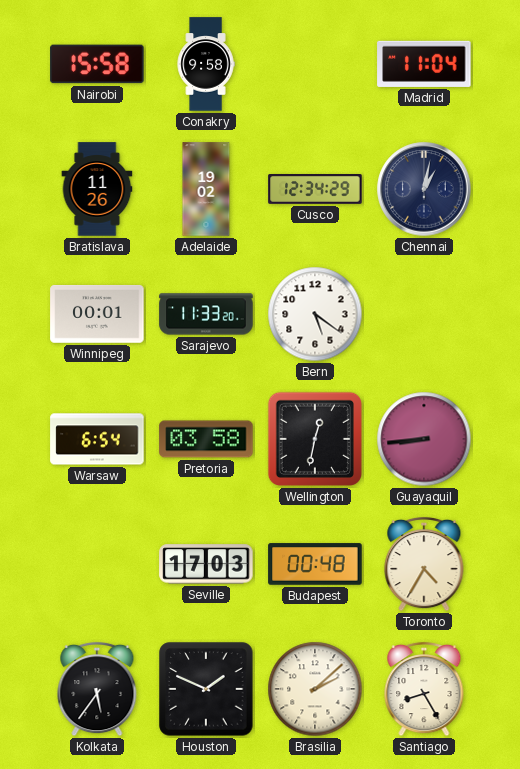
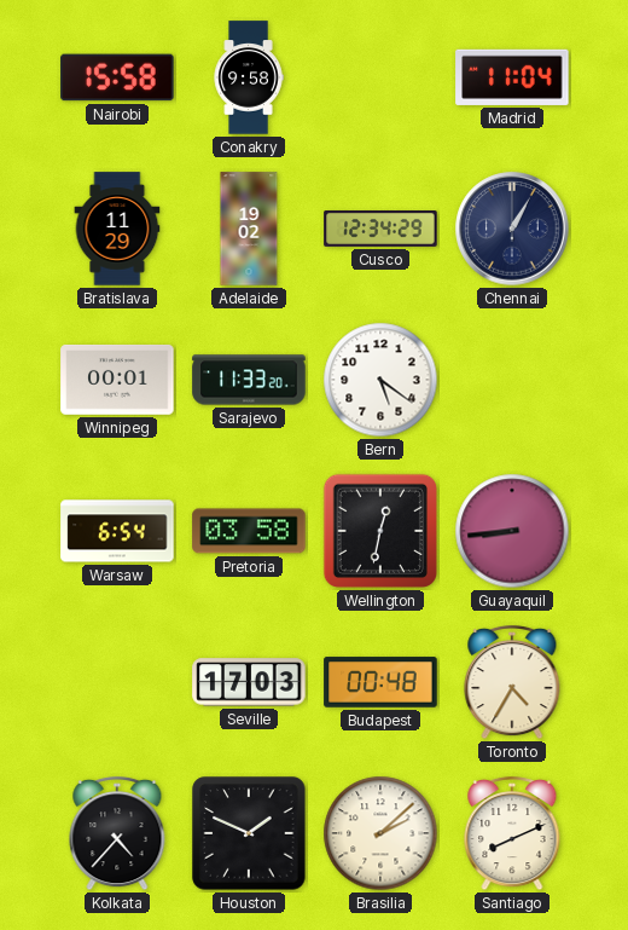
Bratislava: 11:26 -> 11:29
Chennai: 1:02 -> 1:05
Kolkata: 5:36 -> 4:37
Santiago: 8:25 -> 8:11
